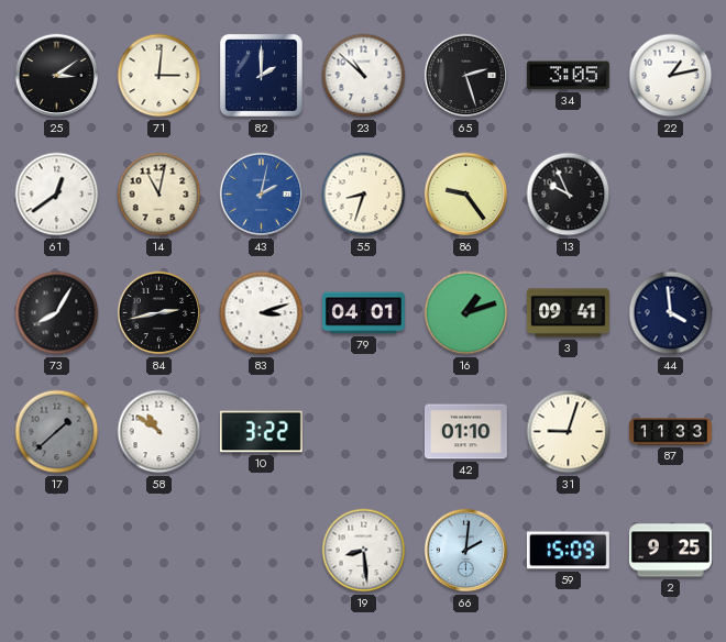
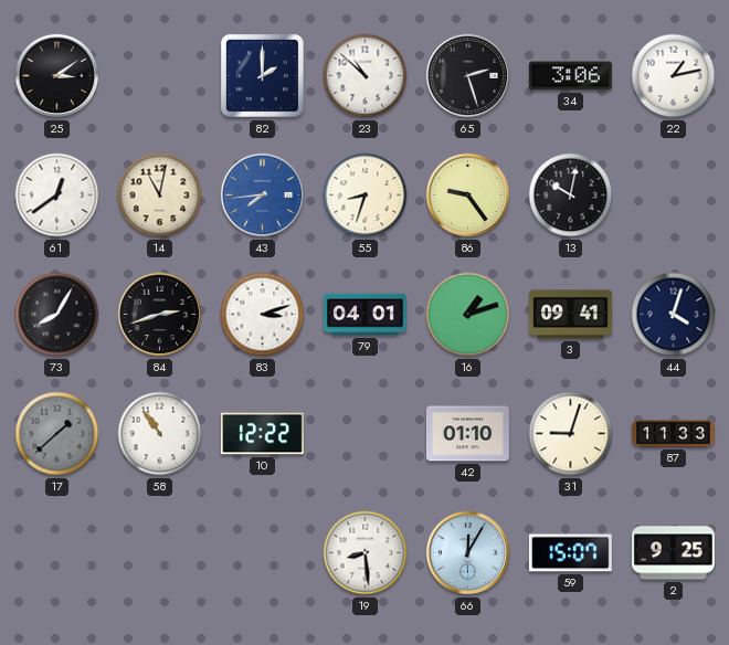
71: 3:01 -> none
34: 3:05 -> 3:06
43: 2:02 -> 7:44
13: 9:56 -> 10:02
84: 2:43 -> 2:42
44: 3:59 -> 4:03
58: 10:51 -> 10:54
10: 3:22 -> 12:22
66: 2:01 -> 12:05
59: 15:09 -> 15:07
